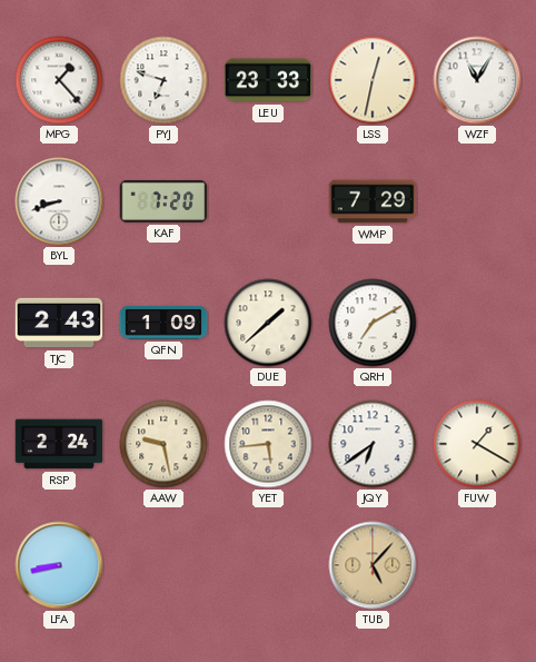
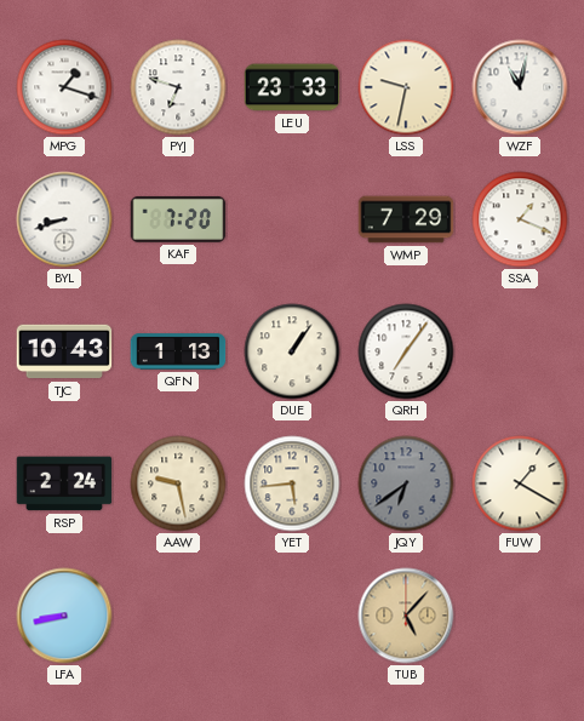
MPG: 1:23 -> 1:18
LSS: 12:32 -> 9:32
WZF: 11:05 -> 11:02
SSA: none -> 1:19
TJC: 2:43 -> 10:43
QFN: 1:09 -> 1:13
DUE: 1:38 -> 1:06
QRH: 7:10 -> 7:06
JQY dial: white -> grey
